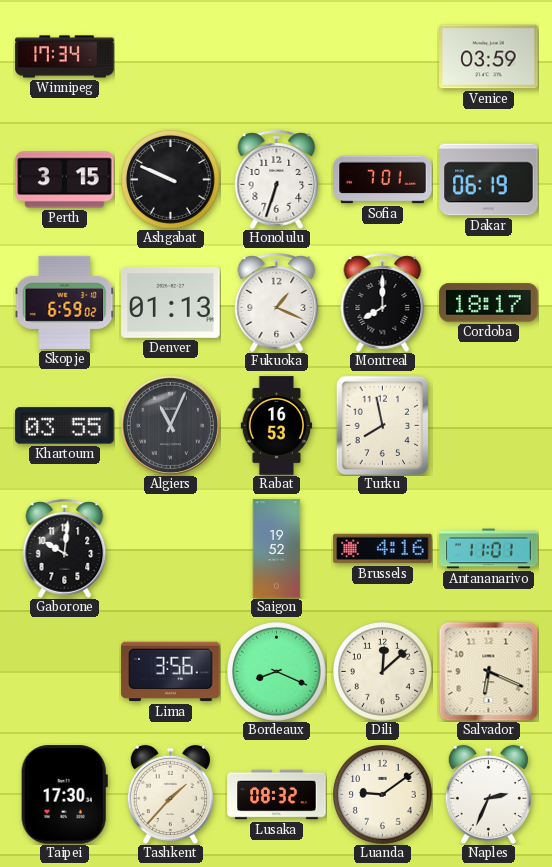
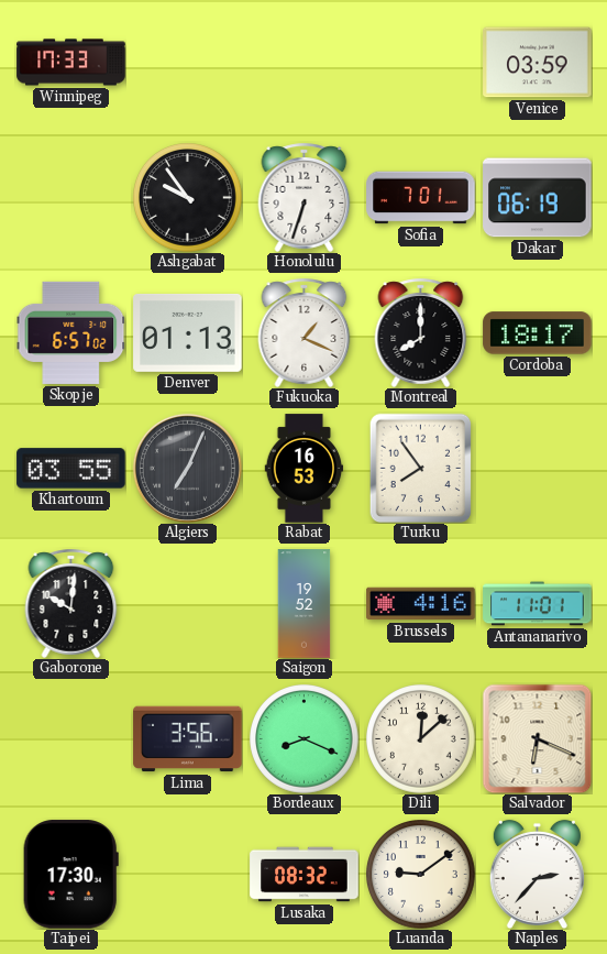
Winnipeg: 17:34 -> 17:33
Perth: 3:15 -> none
Ashgabat: 9:49 -> 9:54
Skopje: 6:59 -> 6:57
Algiers: 11:04 -> 7:04
Turku: 7:58 -> 7:54
Tashkent: 1:37 -> none
Naples: 2:34 -> 2:37
